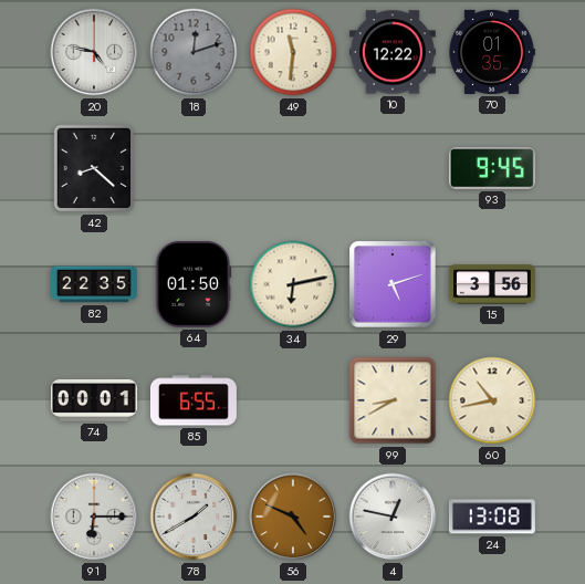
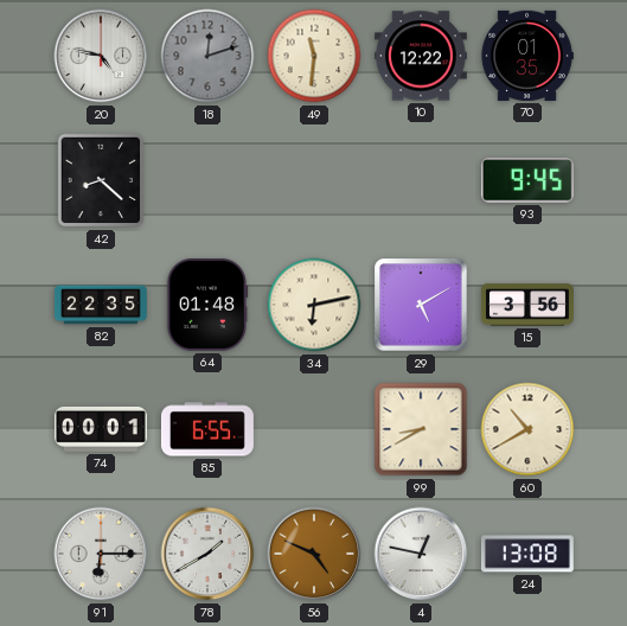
64: 01:50 -> 01:48
29: 5:12 -> 5:10
60: 10:43 -> 10:40
